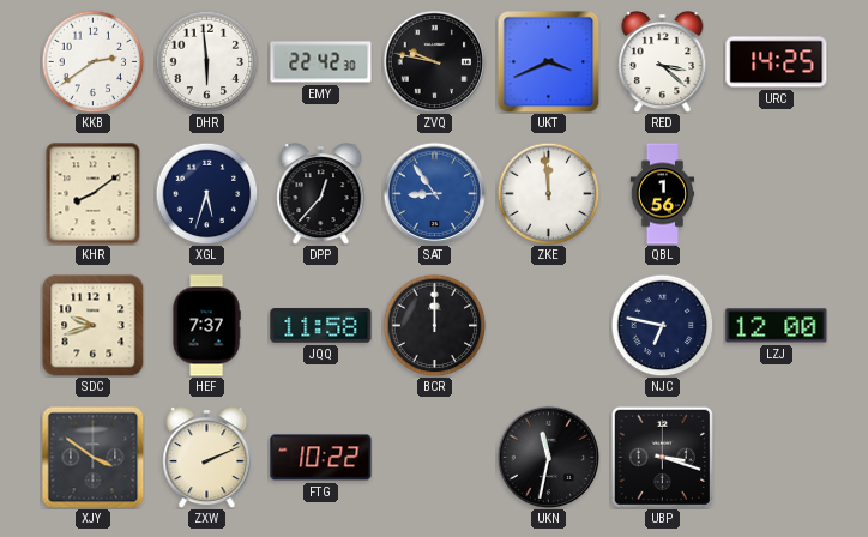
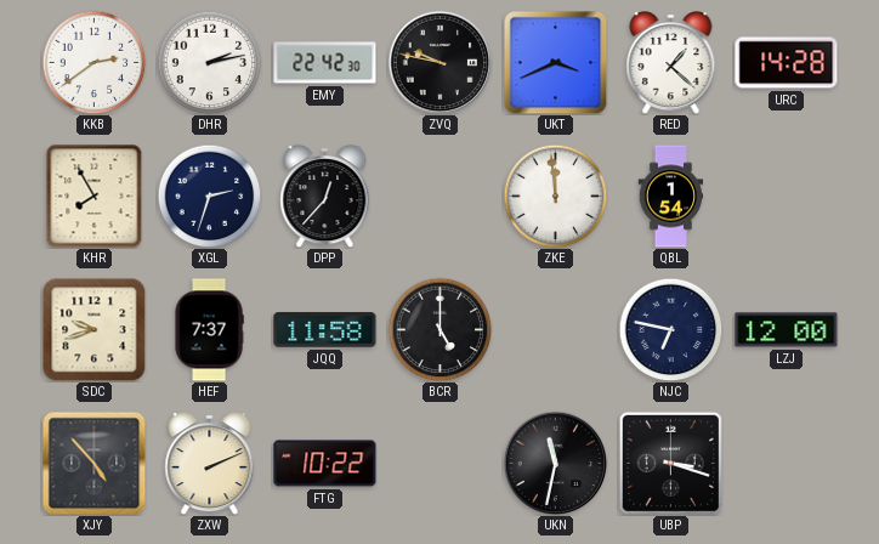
DHR: 5:59 -> 2:13
RED: 3:22 -> 1:22
URC: 14:25 -> 14:28
KHR: 8:09 -> 7:55
XGL: 5:33 -> 2:33
SAT: 8:54 -> none
QBL: 1:56 -> 1:54
BCR: 12:00 -> 5:00
XJY: 3:51 -> 4:53
